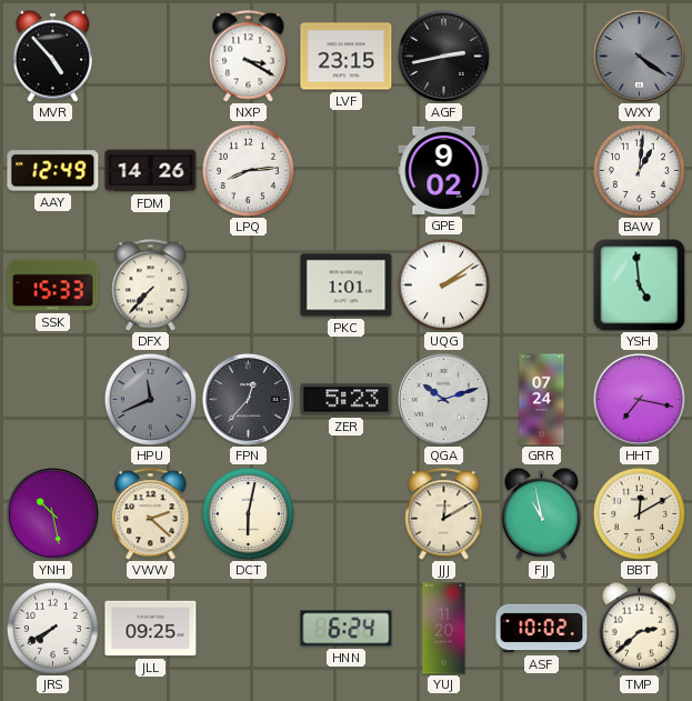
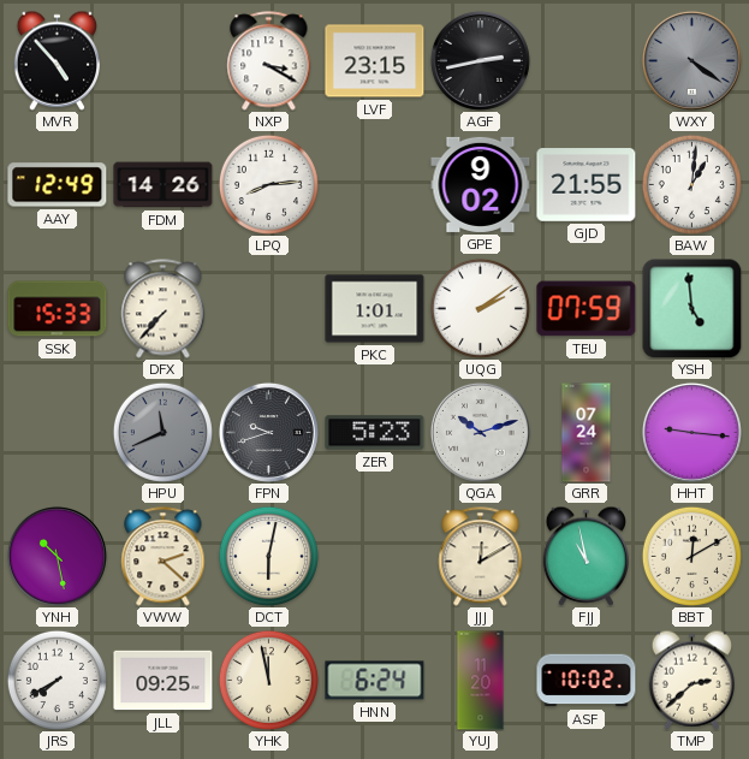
GJD: none -> 21:55
TEU: none -> 07:59
FPN: 12:37 -> 9:42
HHT: 7:17 -> 9:16
YHK: none -> 11:58
